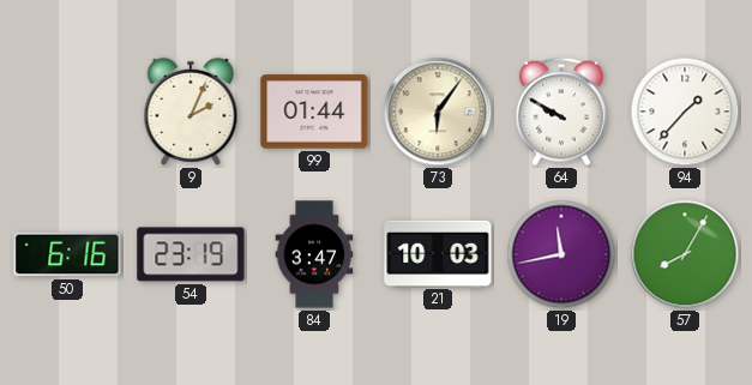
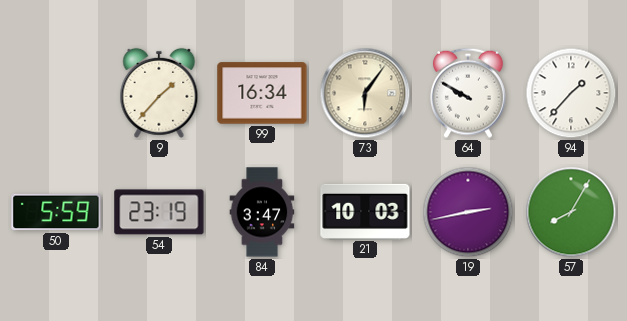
9: 2:04 -> 1:37
99: 01:44 -> 16:34
50: 6:16 -> 5:59
19: 11:43 -> 2:43
